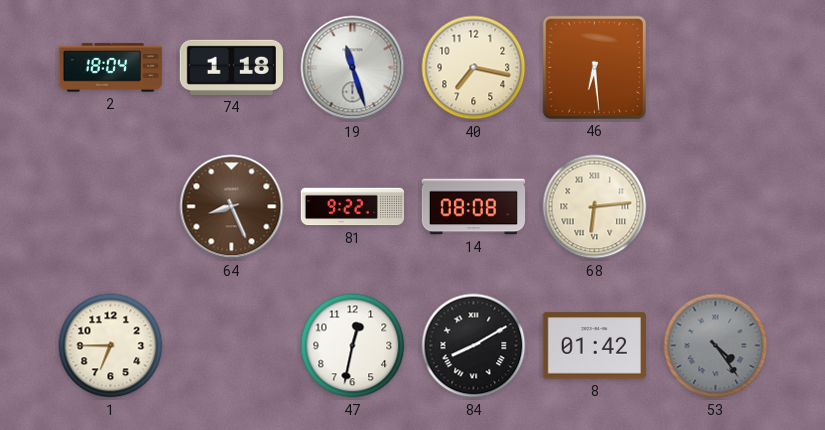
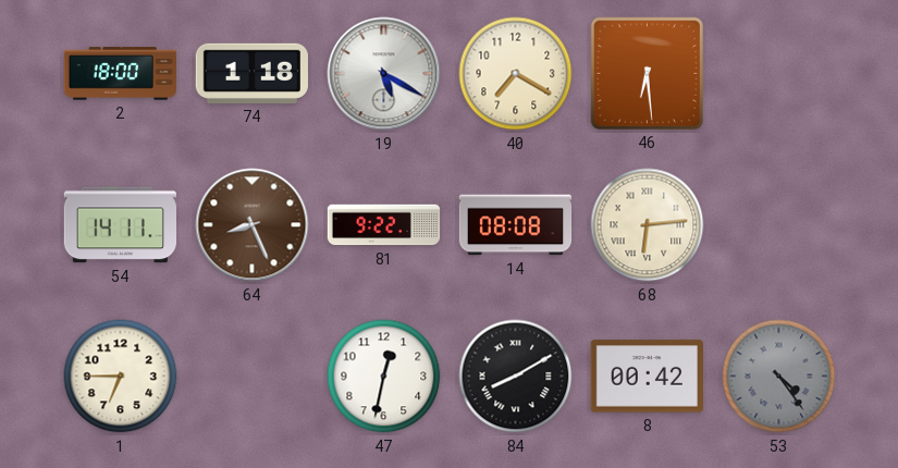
2: 18:04 -> 18:00
19: 11:27 -> 5:20
40: 7:17 -> 7:20
54: none -> 14:11
8: 01:42 -> 00:42
